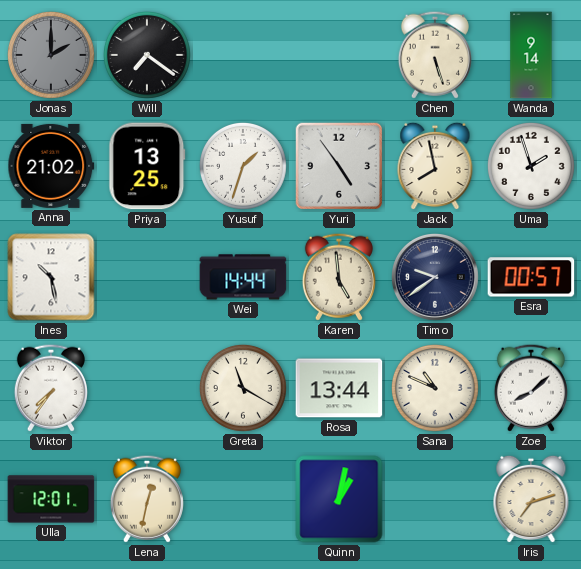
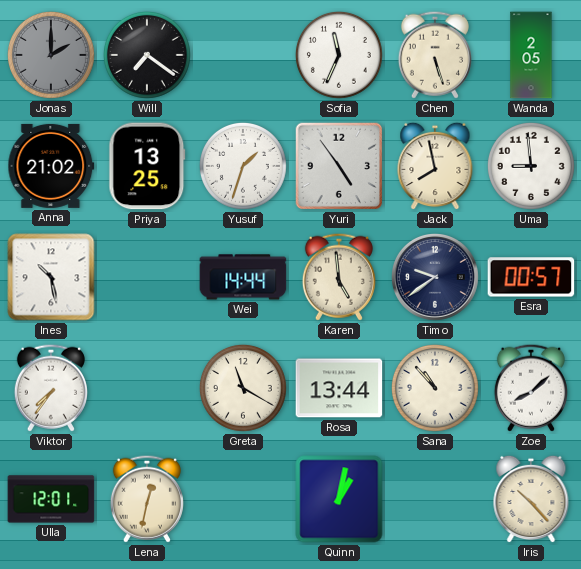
Sofia: none -> 11:34
Wanda: 9:14 -> 2:05
Uma: 1:57 -> 8:59
Sana: 10:49 -> 10:53
Iris: 7:12 -> 10:23
